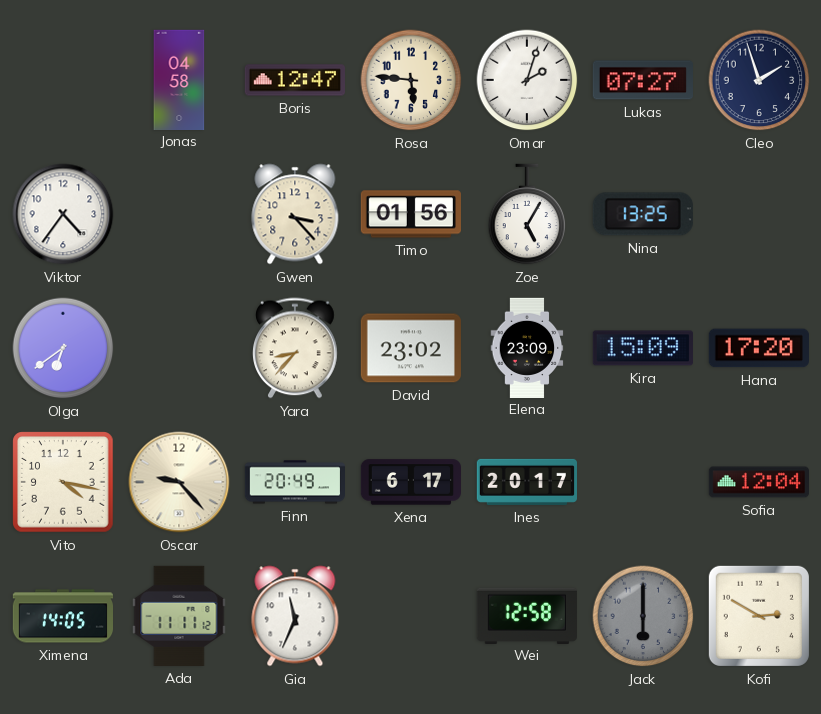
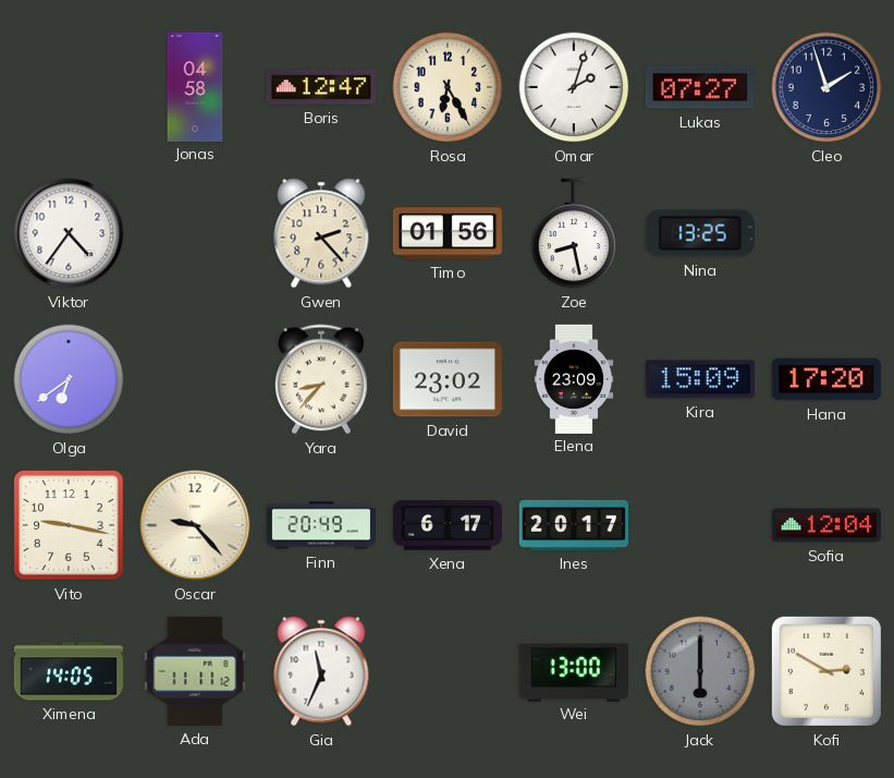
Rosa: 5:46 -> 6:25
Gwen: 3:23 -> 2:23
Zoe: 5:05 -> 8:28
Vito: 4:17 -> 9:17
Wei: 12:58 -> 13:00
